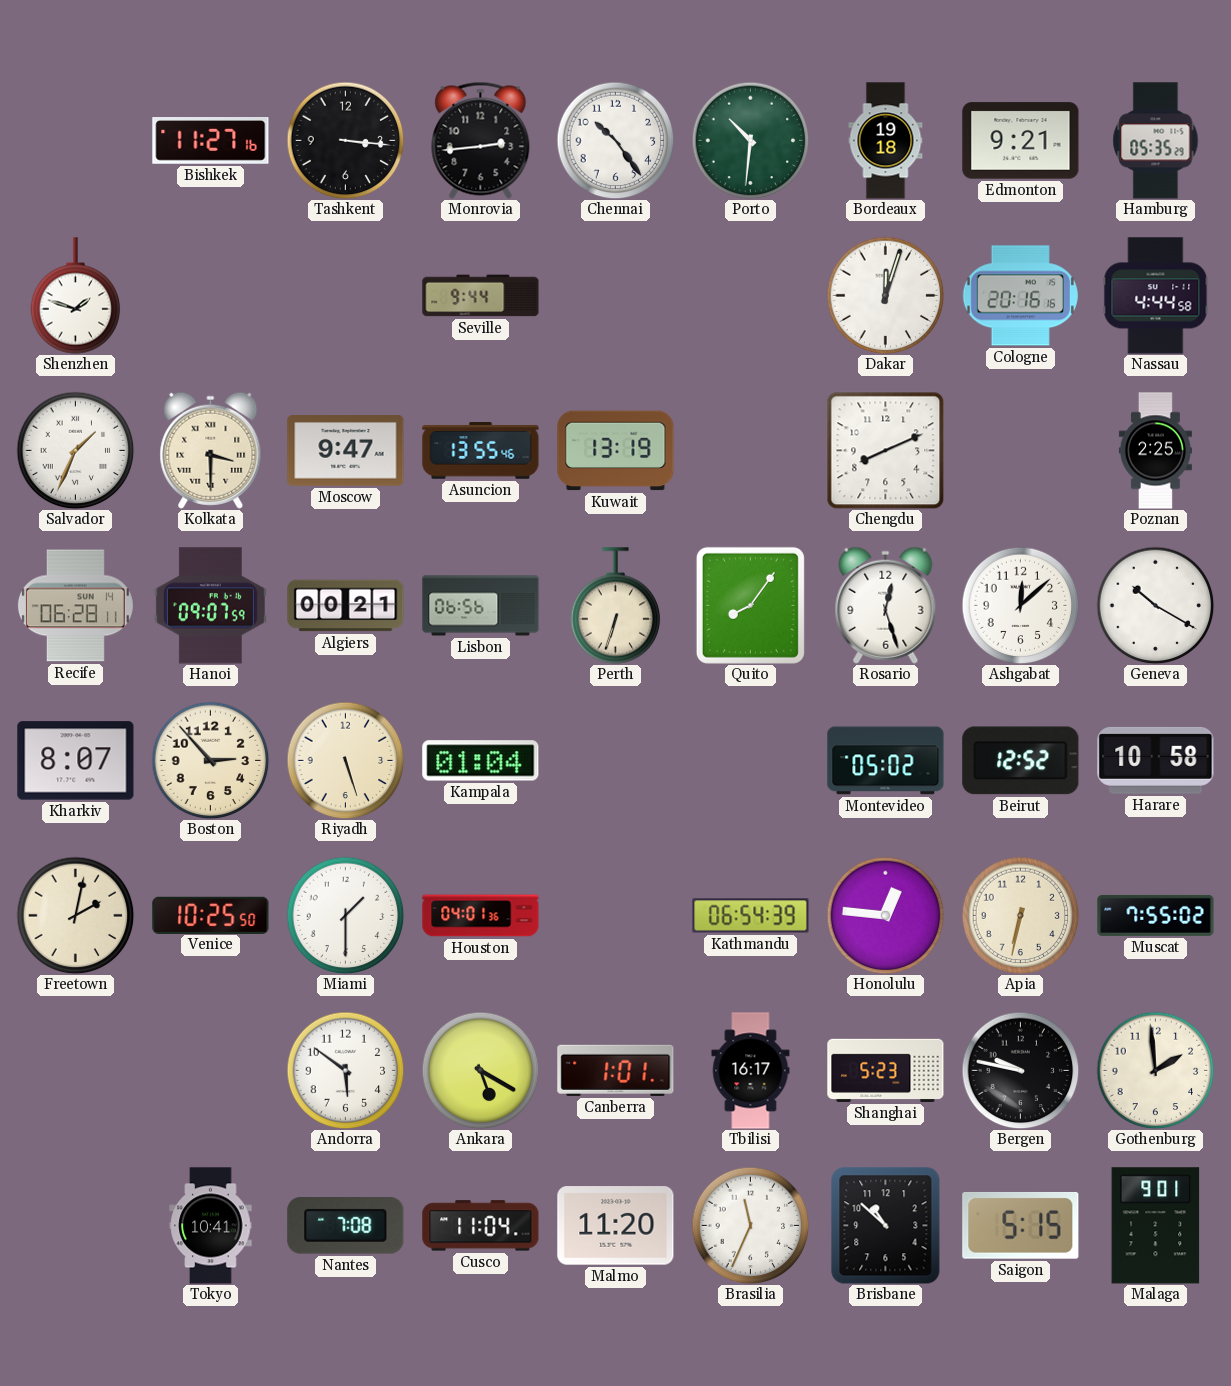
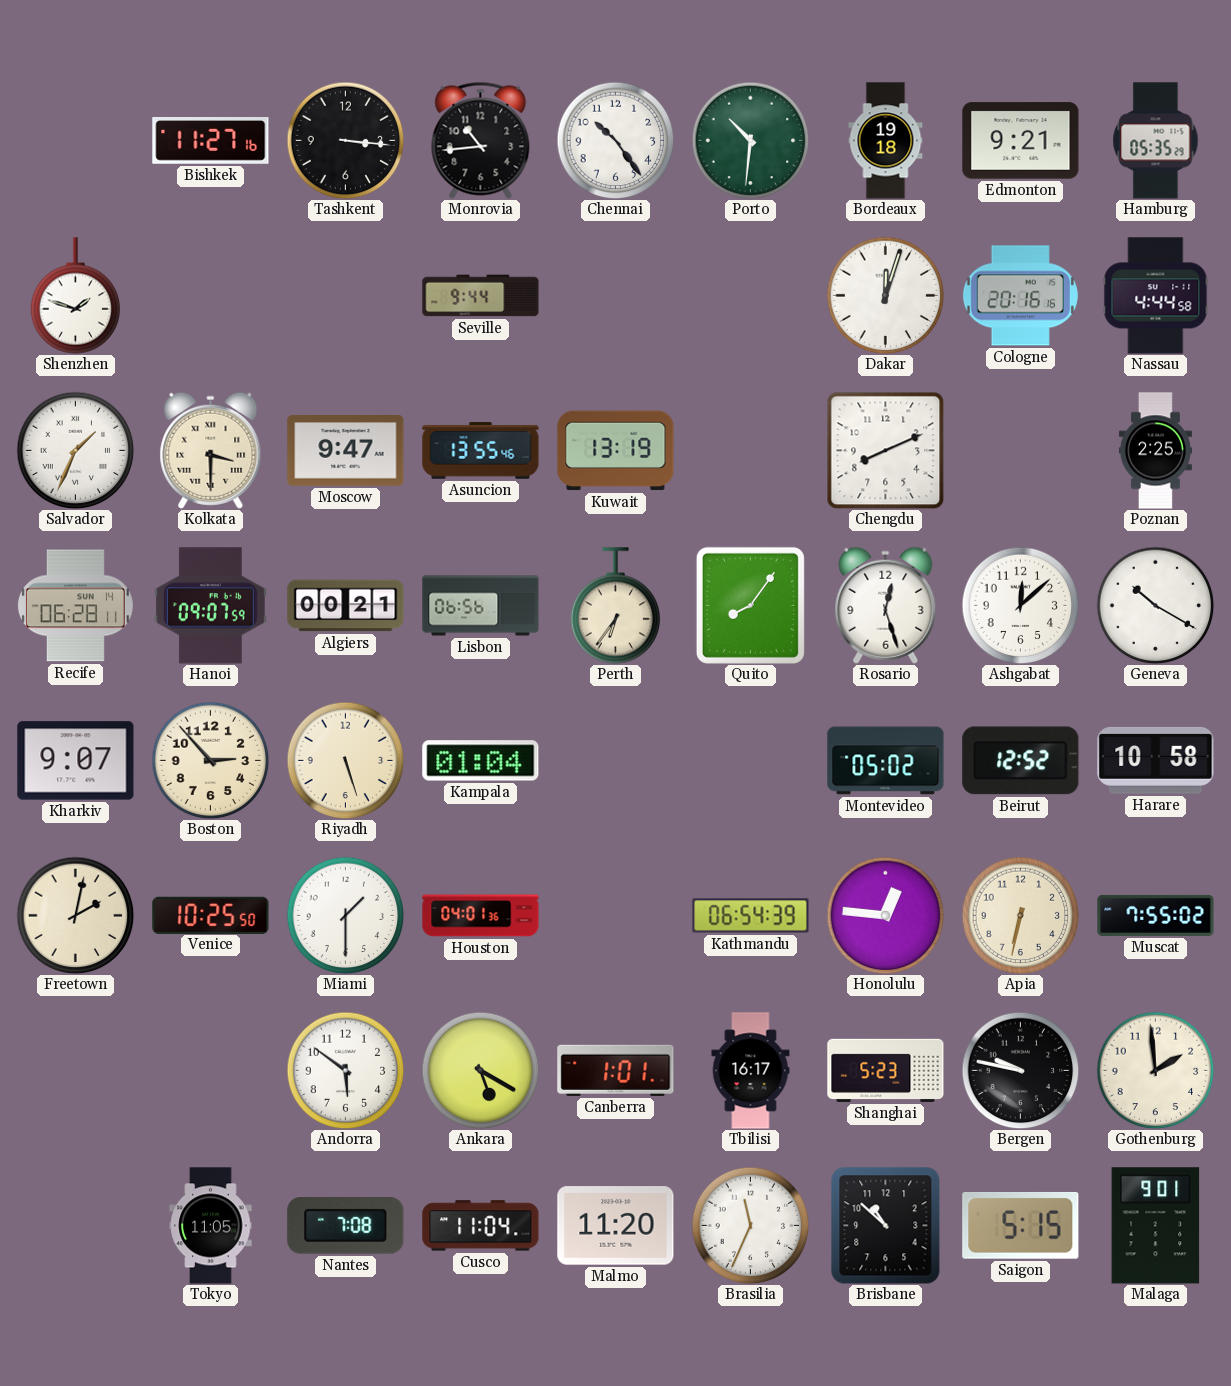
Monrovia: 2:44 -> 10:44
Perth: 6:33 -> 6:36
Kharkiv: 8:07 -> 9:07
Tokyo: 10:41 -> 11:05
